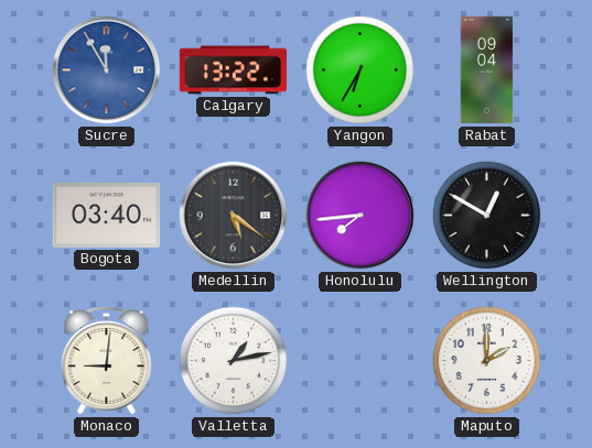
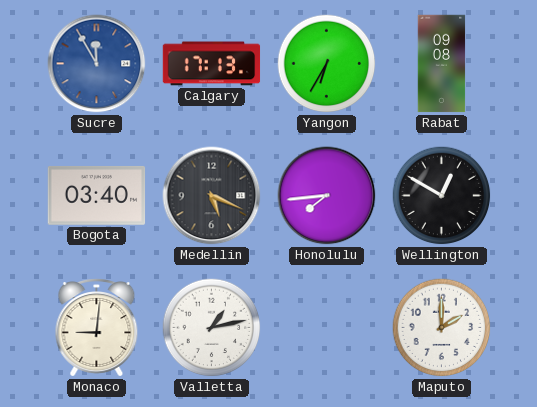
Calgary: 13:22 -> 17:13
Rabat: 09:04 -> 09:08
Medellin: 5:21 -> 5:19
